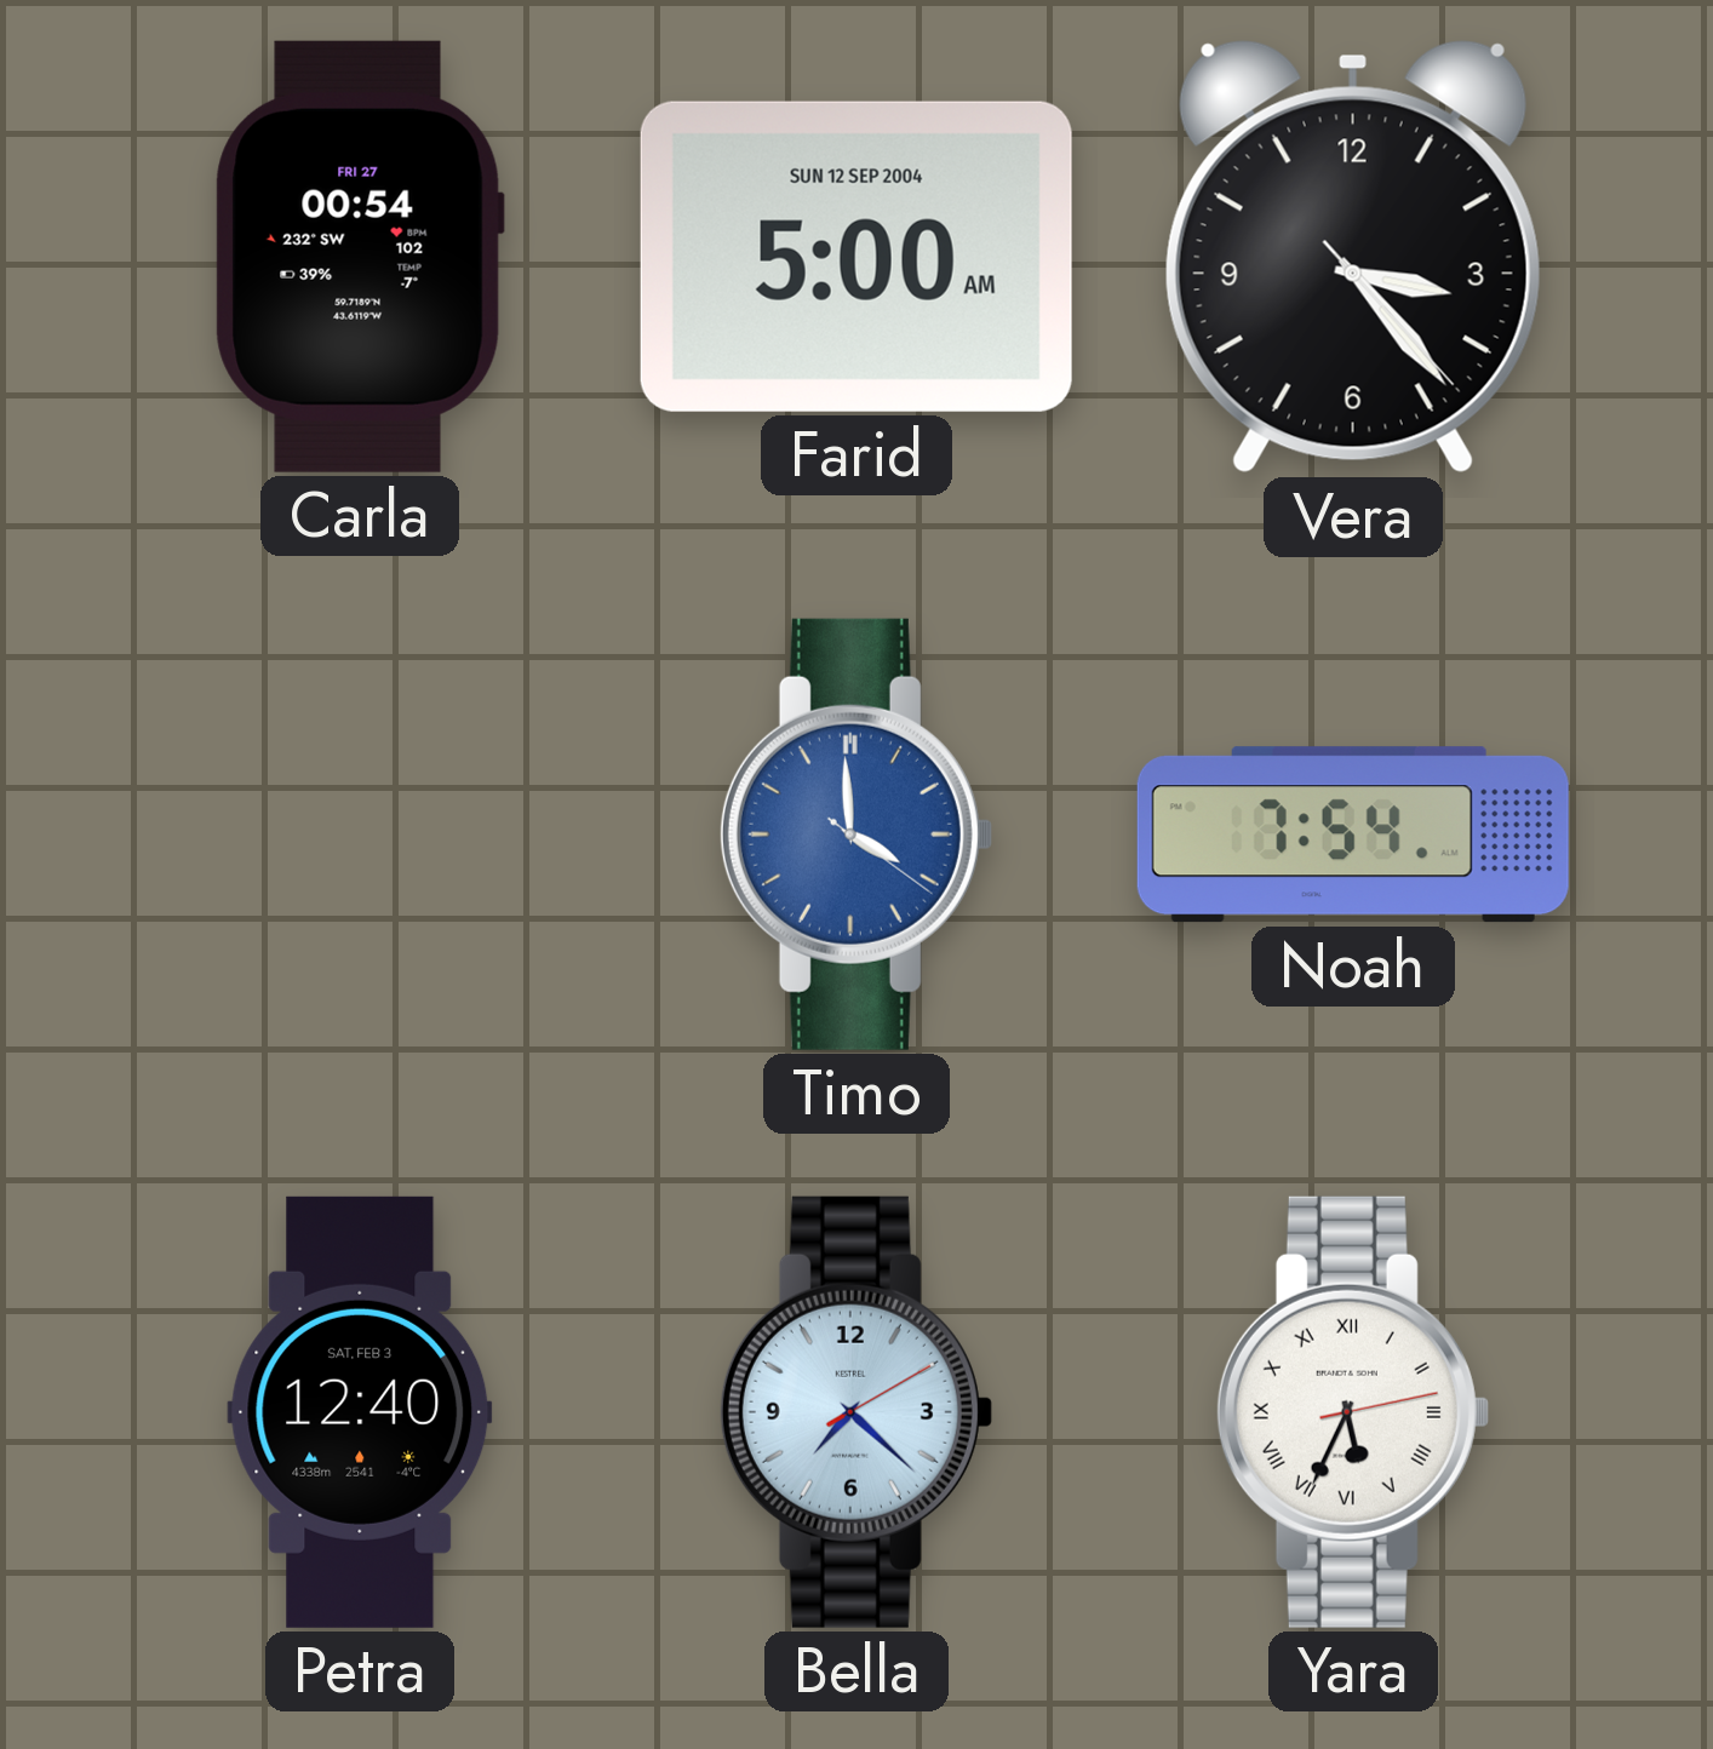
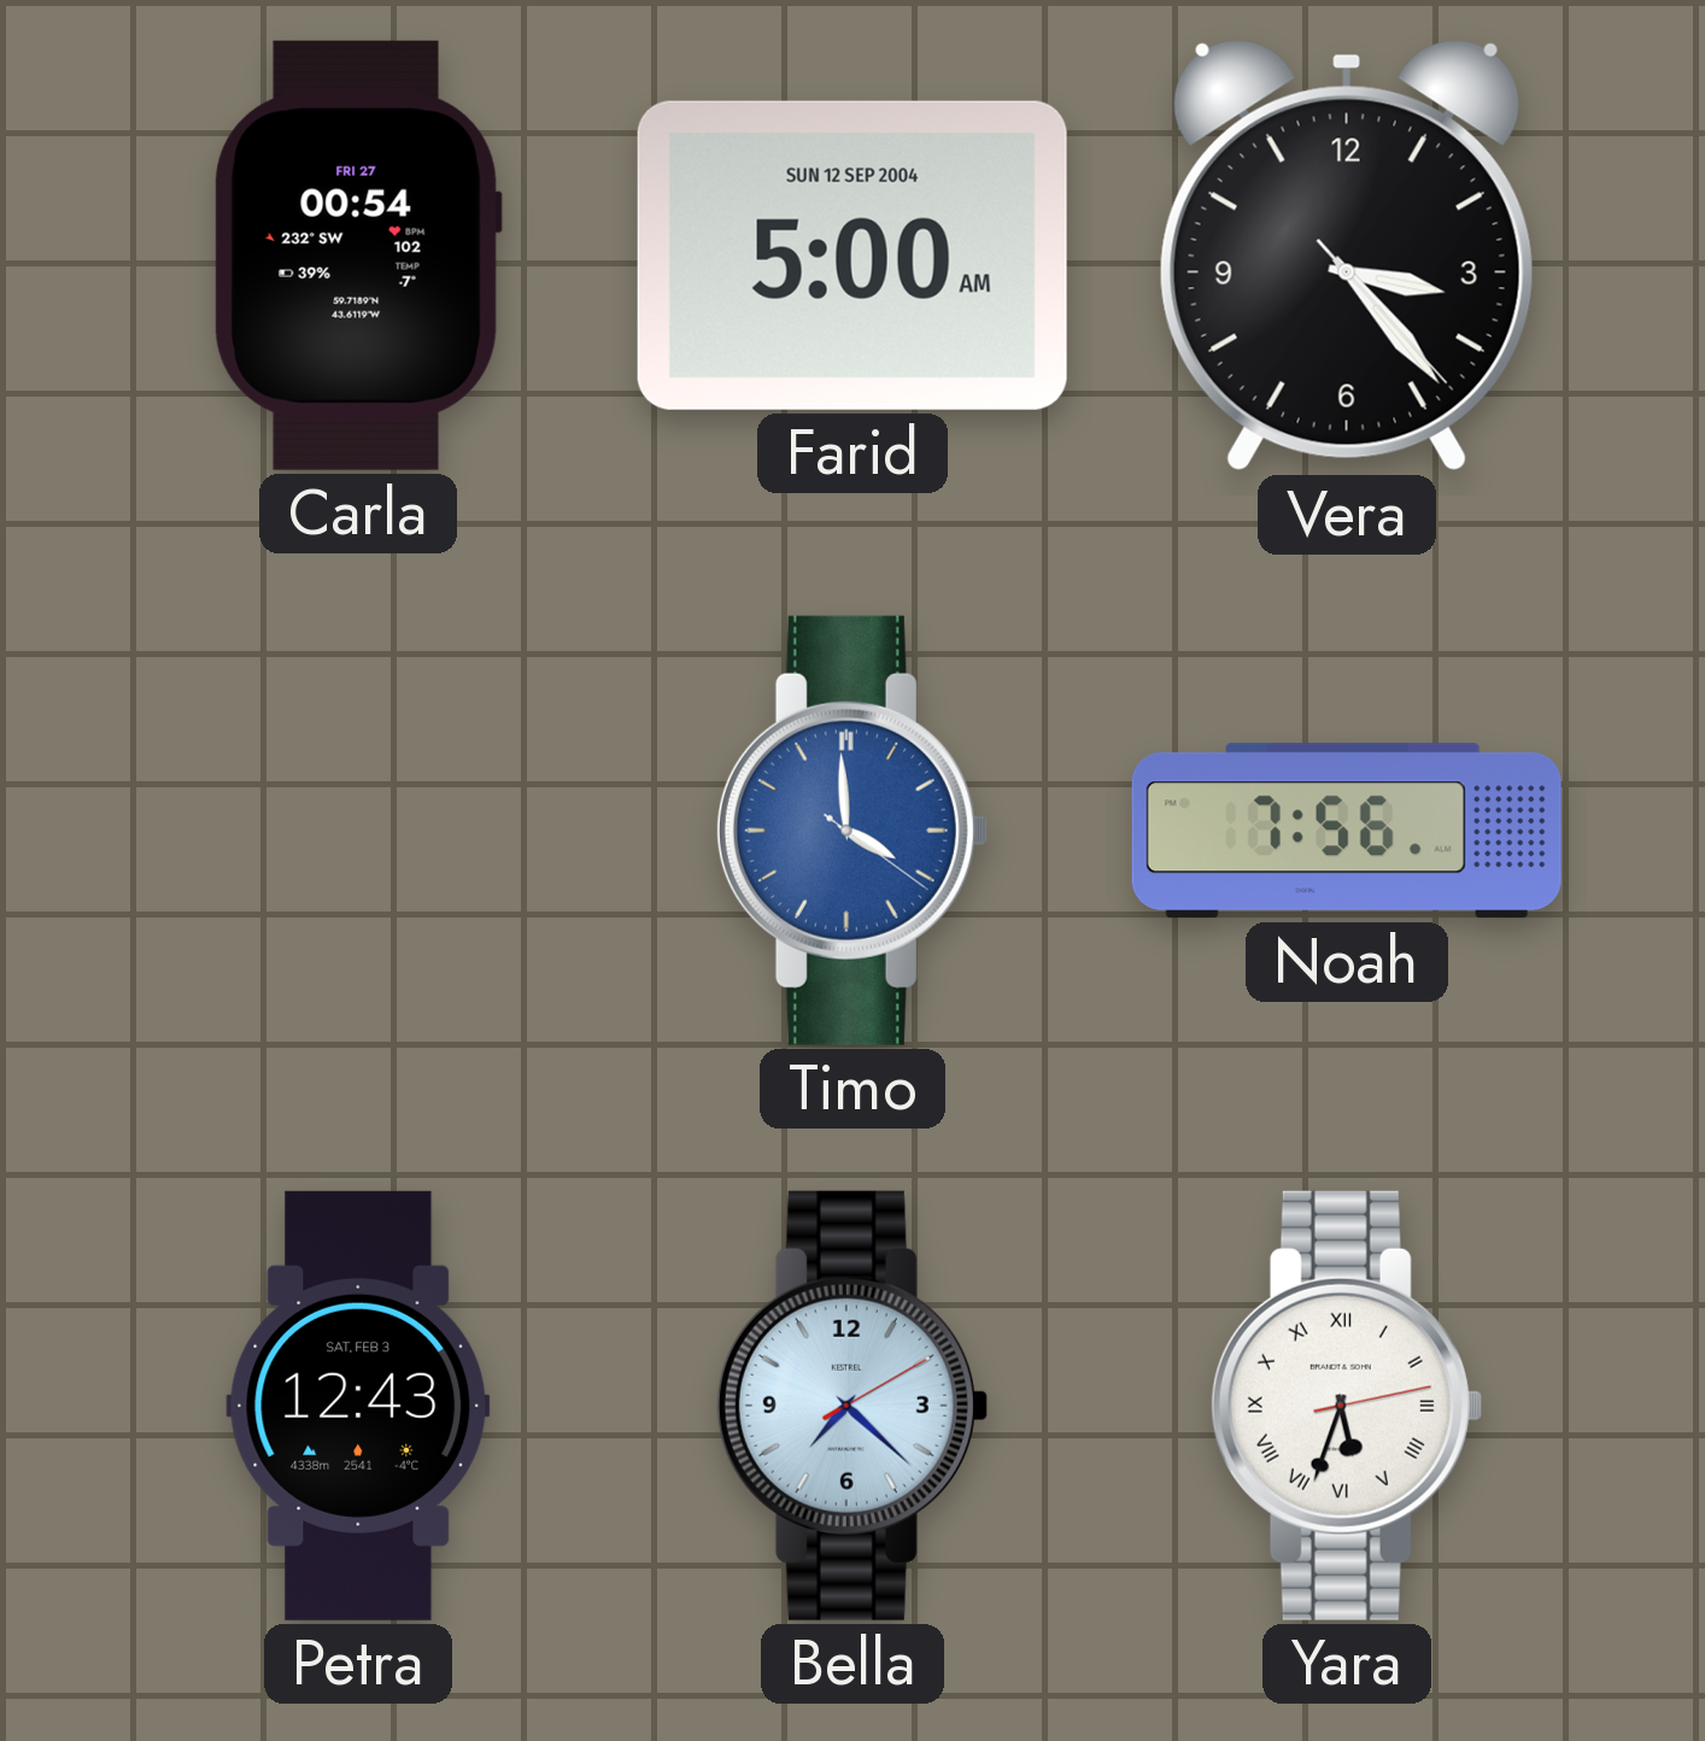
Noah: 7:54 -> 7:56
Petra: 12:40 -> 12:43
Yara: 5:34 -> 5:33
